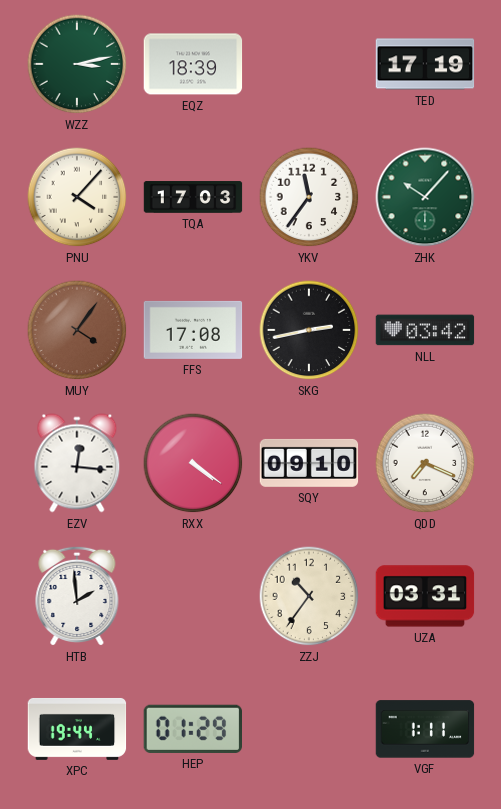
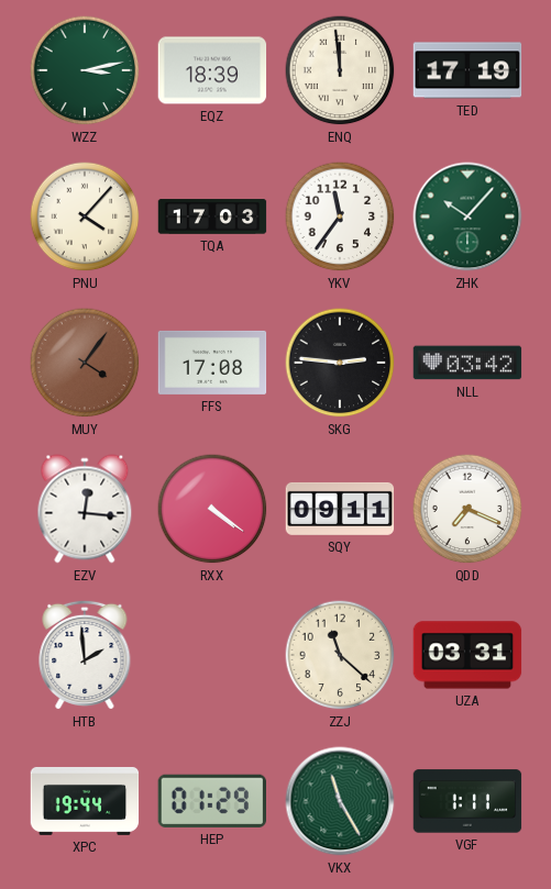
ENQ: none -> 11:59
SKG: 2:43 -> 2:46
SQY: 09:10 -> 09:11
ZZJ: 10:36 -> 11:22
VKX: none -> 11:25
